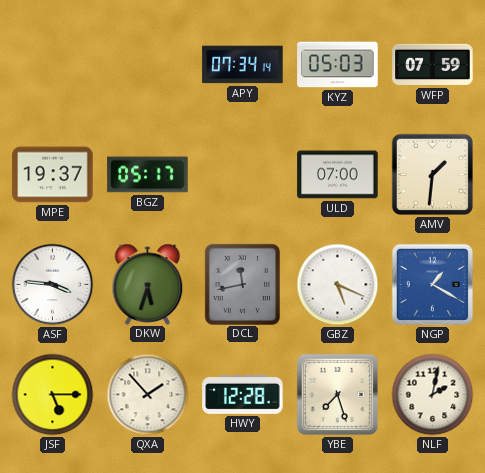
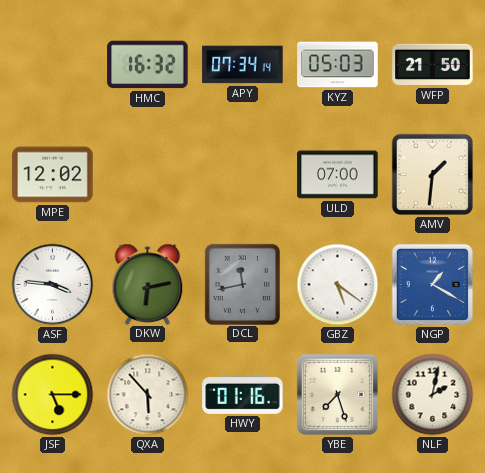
HMC: none -> 16:32
WFP: 07:59 -> 21:50
MPE: 19:37 -> 12:02
BGZ: 05:17 -> none
DKW: 5:33 -> 6:13
GBZ: 5:19 -> 5:21
QXA: 1:53 -> 5:53
HWY: 12:28 -> 01:16
